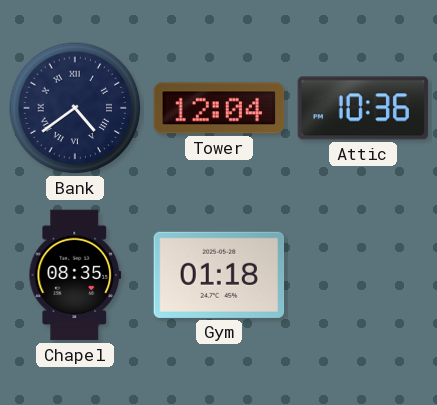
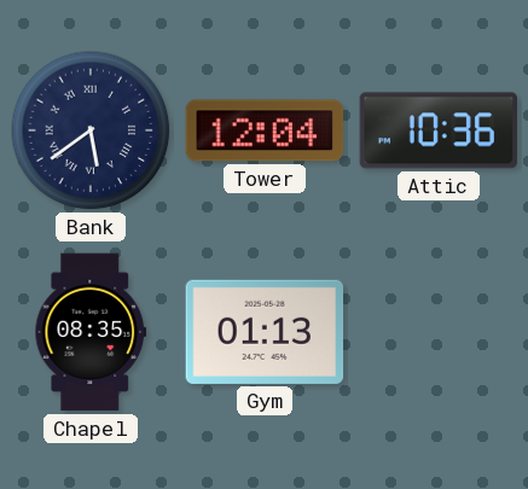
Bank: 4:39 -> 5:39
Gym: 01:18 -> 01:13
